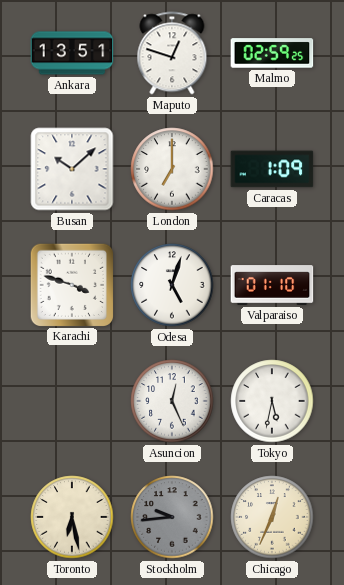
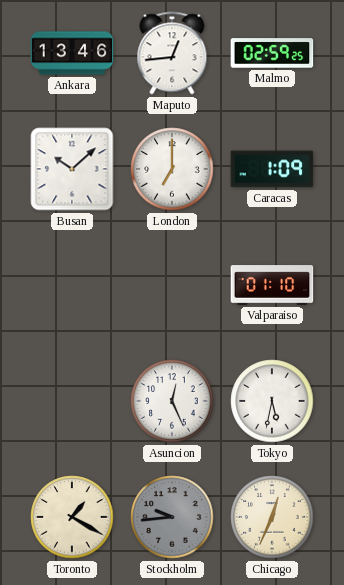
Ankara: 13:51 -> 13:46
Maputo: 12:48 -> 12:44
Karachi: 3:48 -> none
Odesa: 5:03 -> none
Toronto: 6:28 -> 1:20
